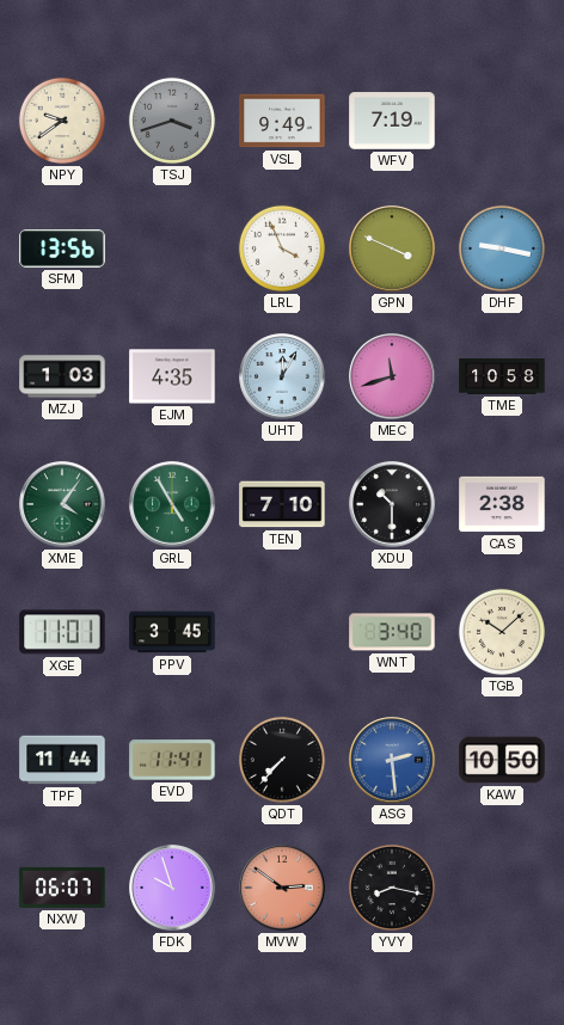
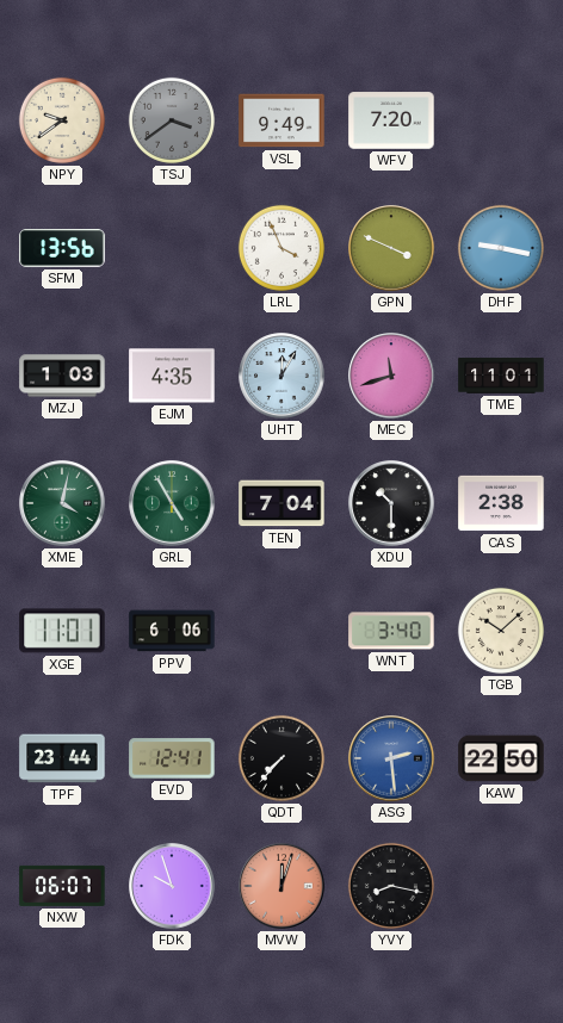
TSJ: 3:42 -> 3:39
WFV: 7:19 -> 7:20
TME: 10:58 -> 11:01
XME: 4:06 -> 4:02
TEN: 7:10 -> 7:04
PPV: 3:45 -> 6:06
TPF: 11:44 -> 23:44
EVD: 11:41 -> 12:41
KAW: 10:50 -> 22:50
MVW: 2:51 -> 12:03
